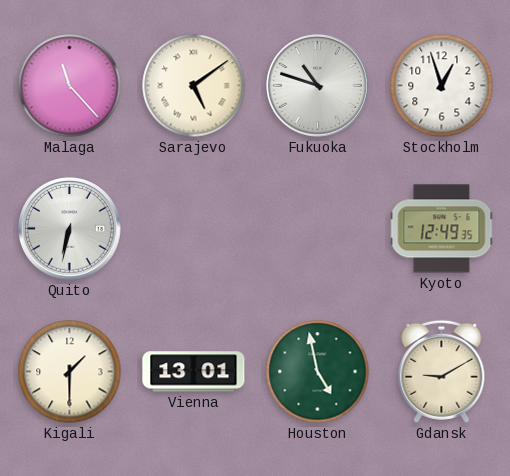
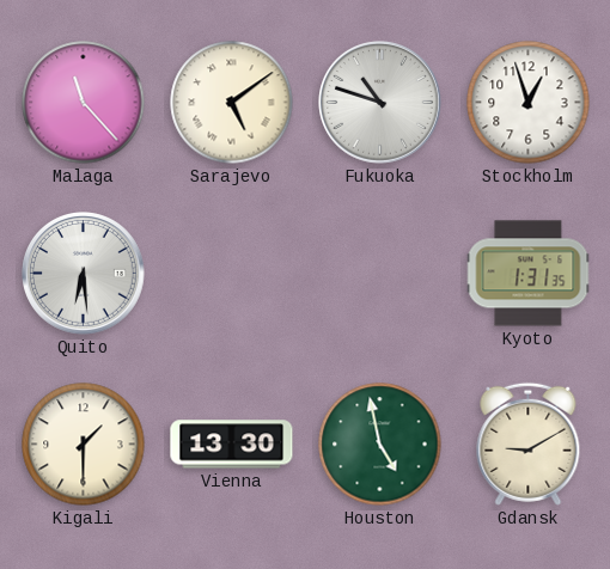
Quito: 6:32 -> 6:29
Kyoto: 12:49 -> 1:31
Vienna: 13:01 -> 13:30
